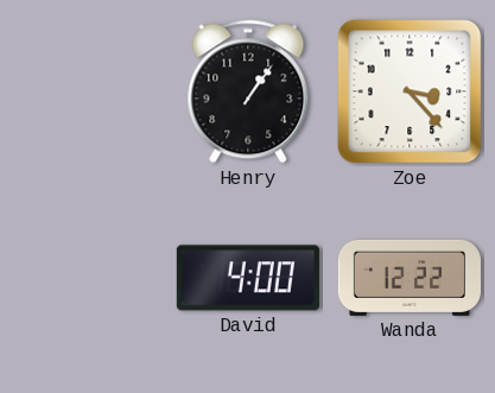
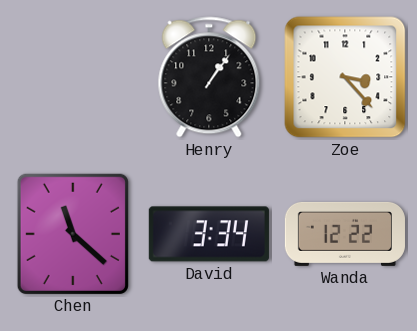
Chen: none -> 11:22
David: 4:00 -> 3:34
